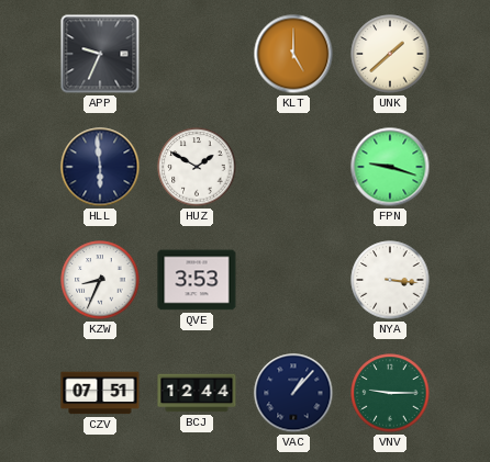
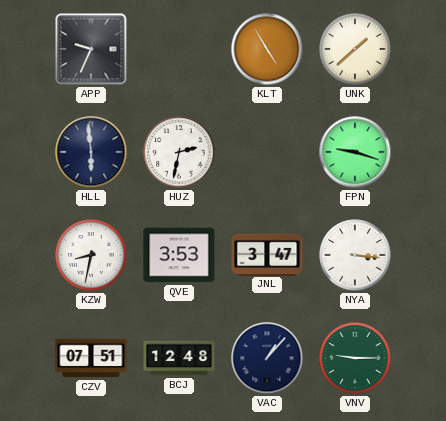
KLT: 5:00 -> 4:55
HUZ: 1:50 -> 2:32
KZW: 8:34 -> 8:32
JNL: none -> 3:47
BCJ: 12:44 -> 12:48
